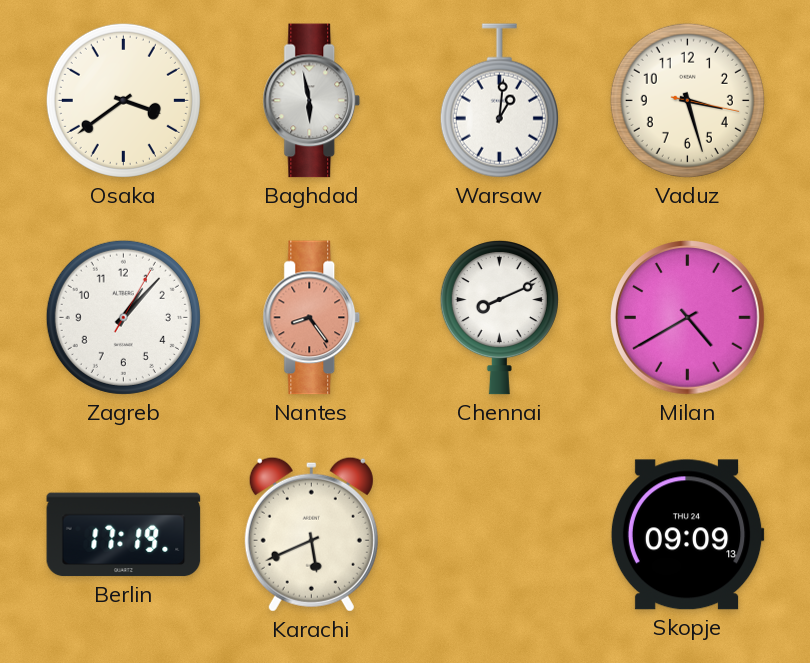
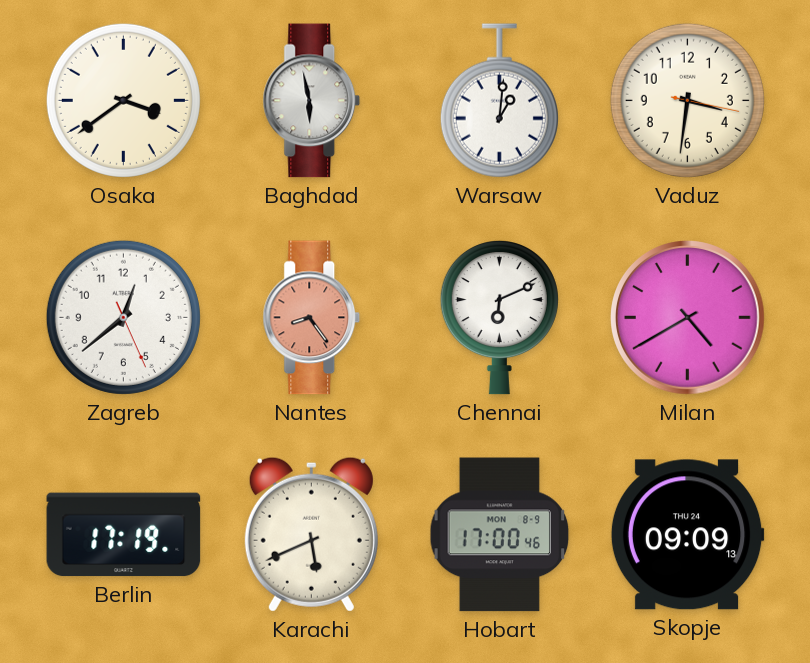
Vaduz: 3:27 -> 3:31
Zagreb: 1:07 -> 12:38
Chennai: 8:11 -> 6:11
Hobart: none -> 17:00
